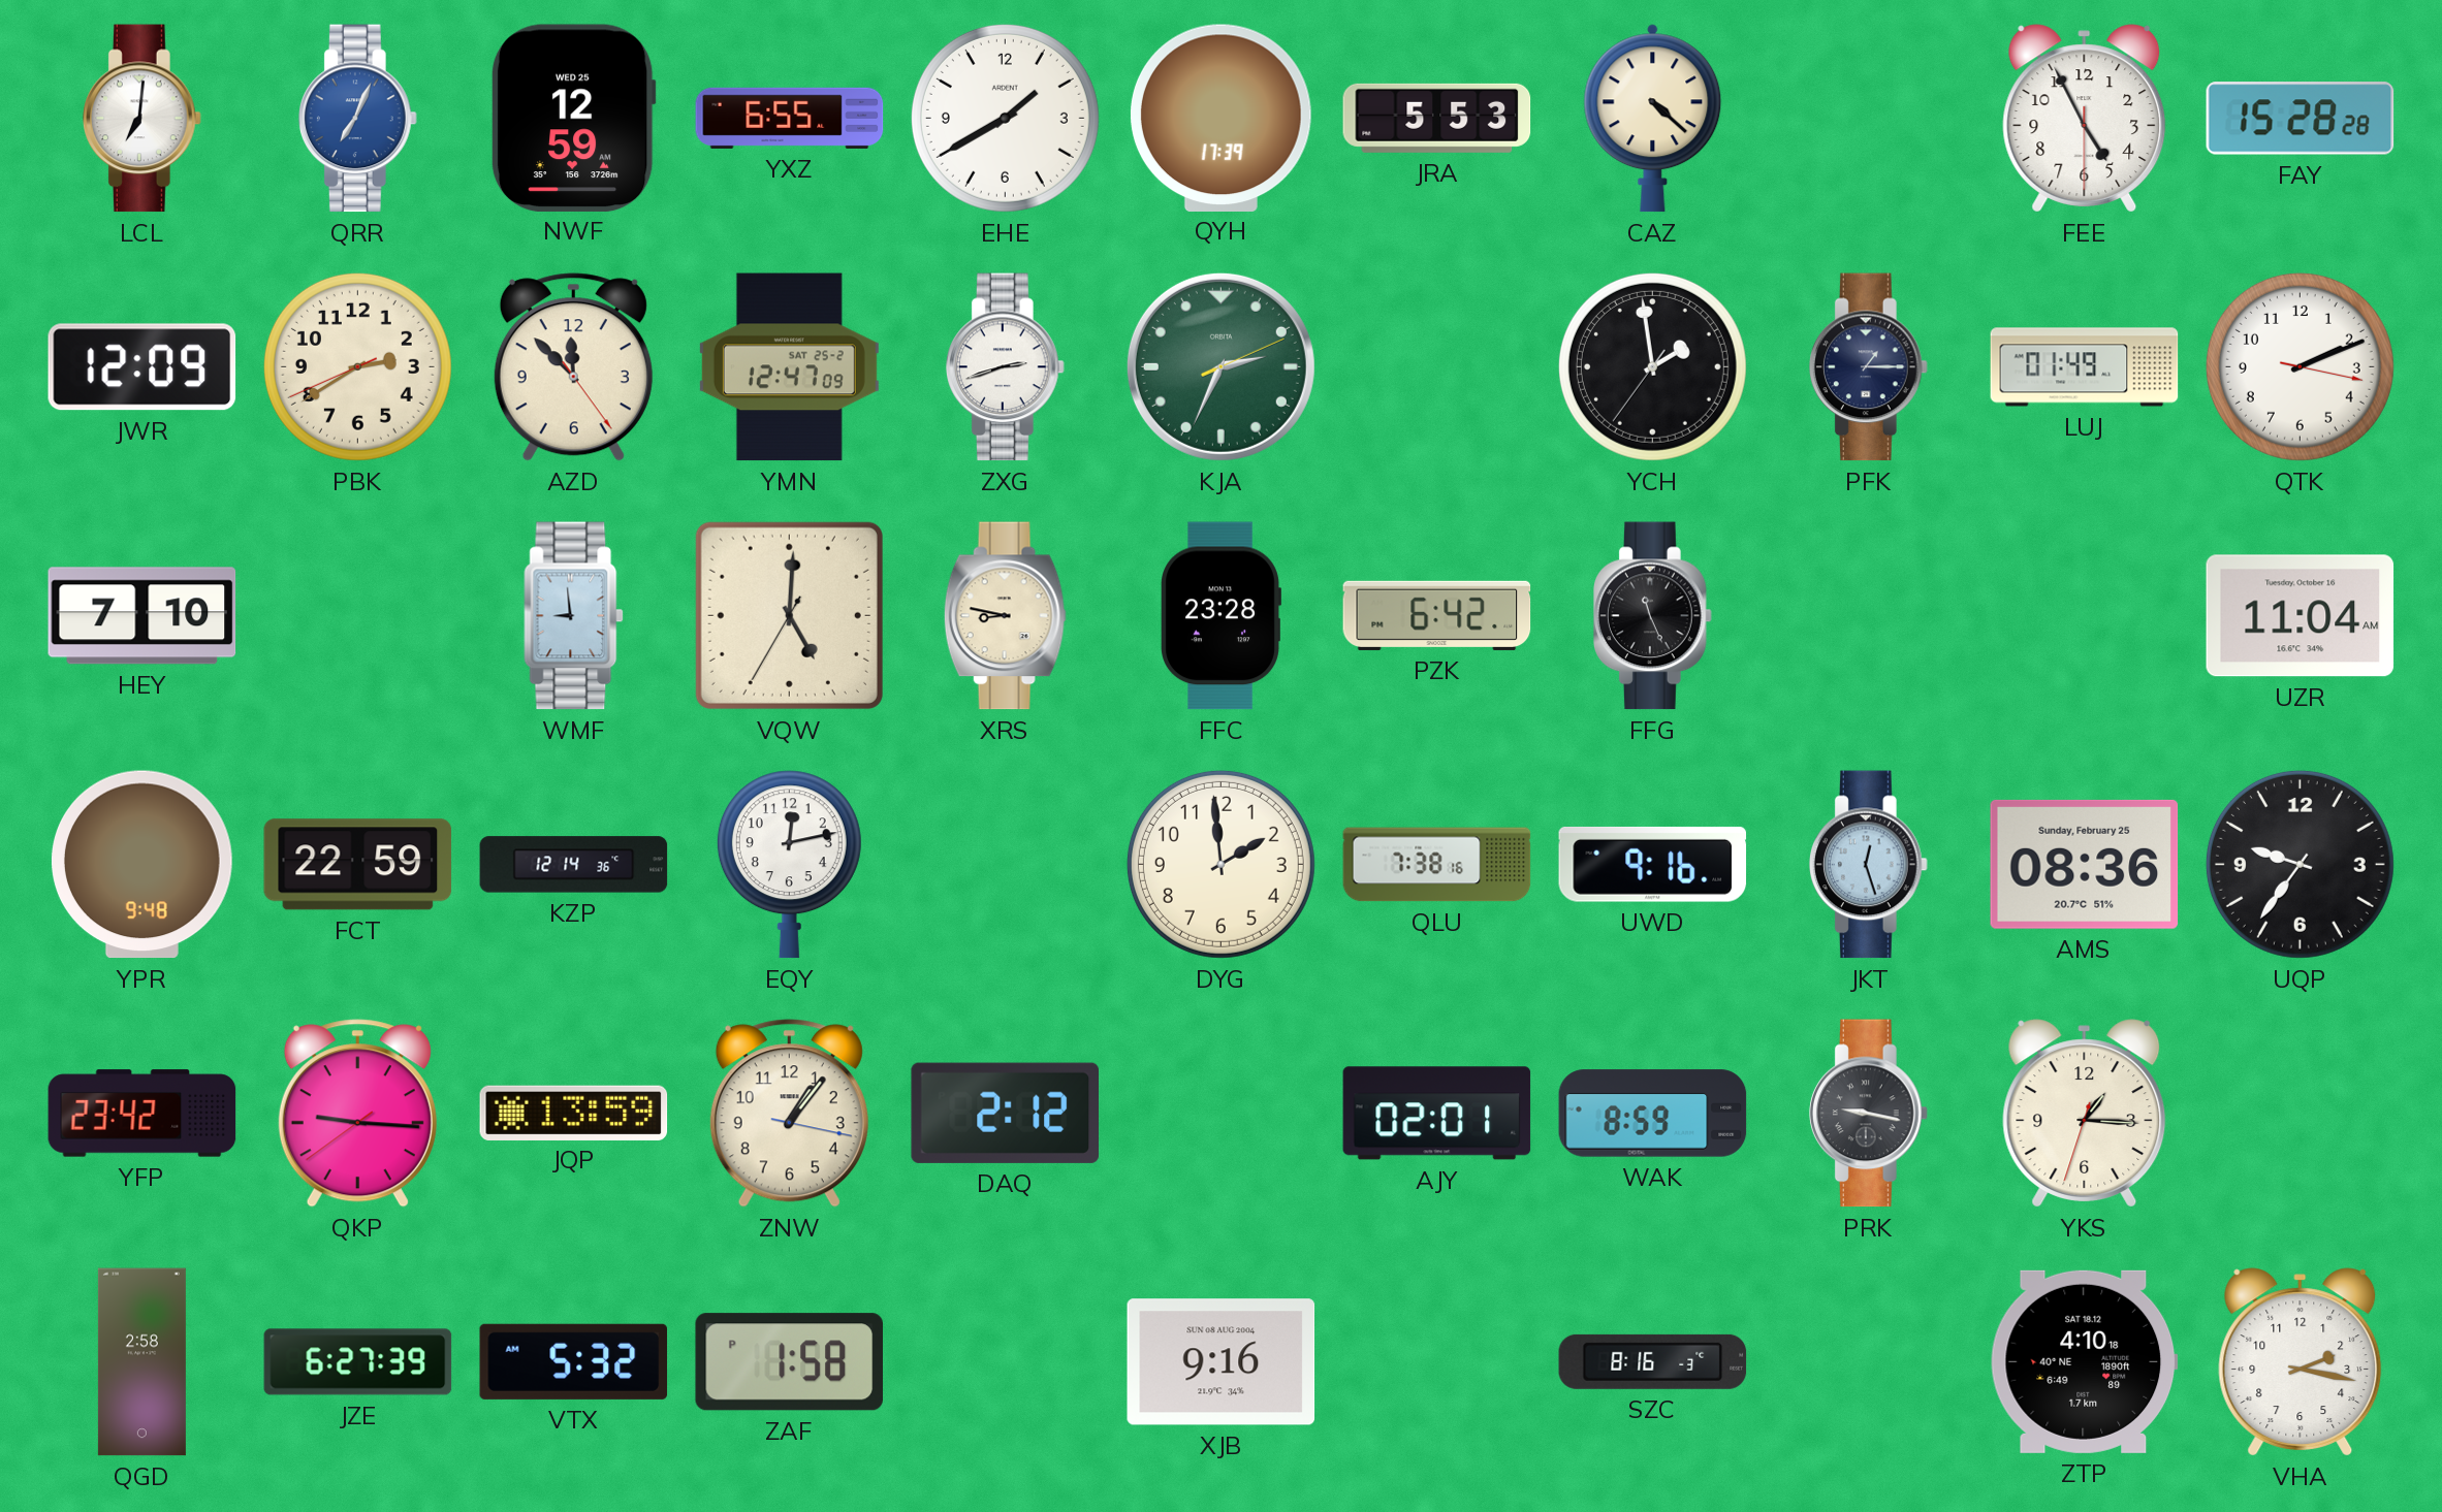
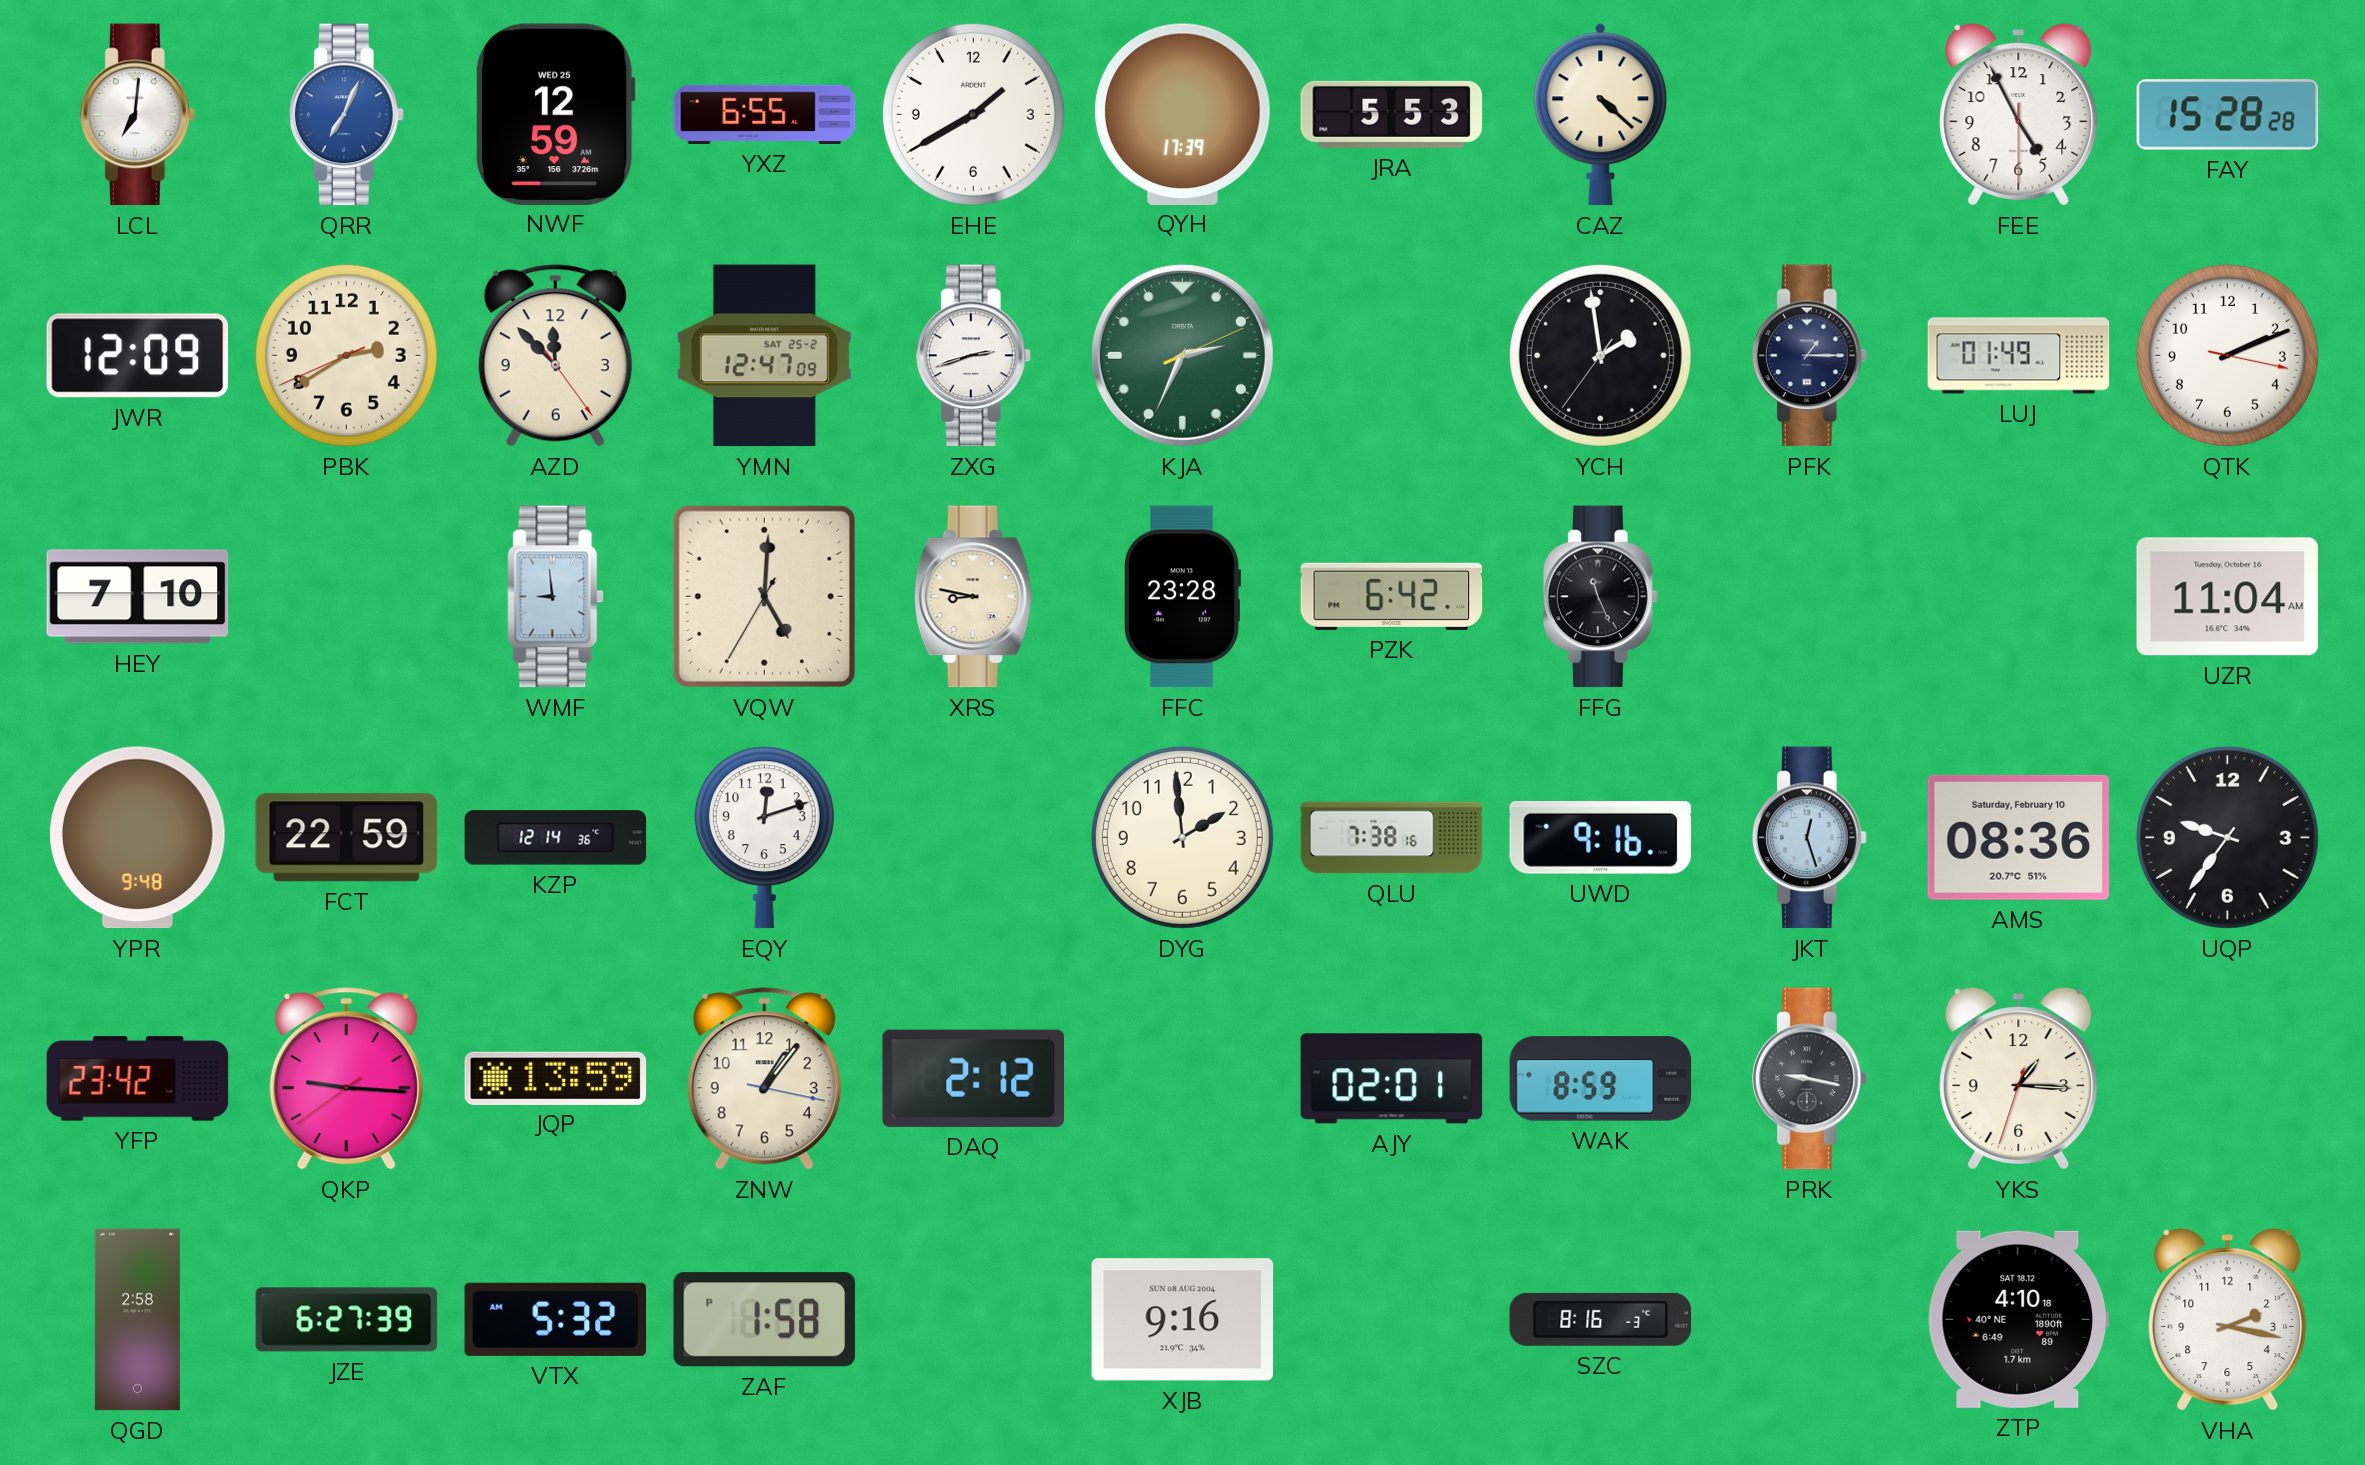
EQY: 12:13 -> 12:12
AMS date: Sunday, February 25 -> Saturday, February 10
